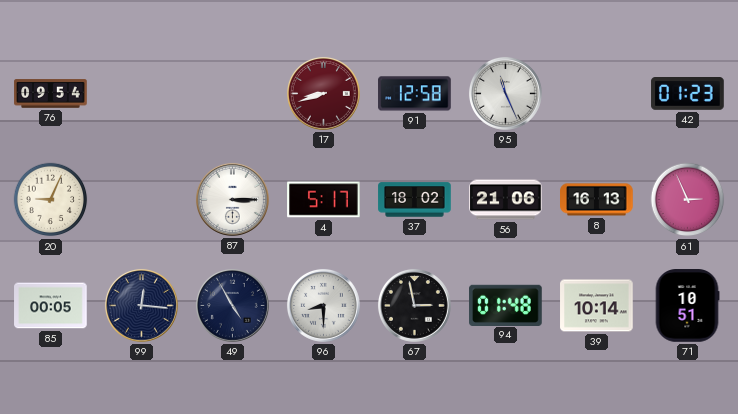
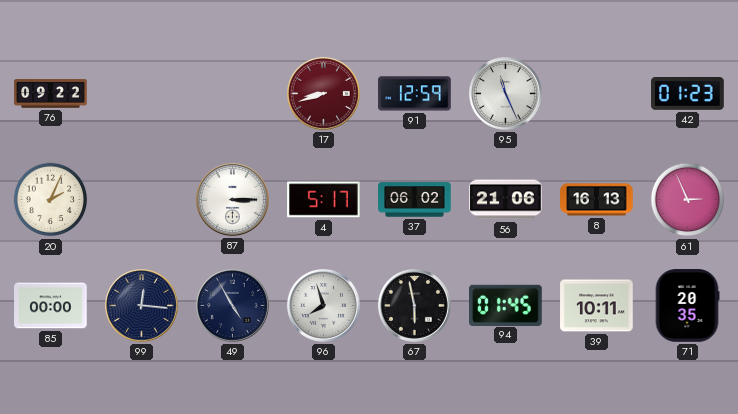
76: 09:54 -> 09:22
91: 12:58 -> 12:59
20: 9:04 -> 2:04
37: 18:02 -> 06:02
85: 00:05 -> 00:00
96: 8:30 -> 7:57
67: 2:58 -> 5:58
94: 01:48 -> 01:45
39: 10:14 -> 10:11
71: 10:51 -> 20:35
